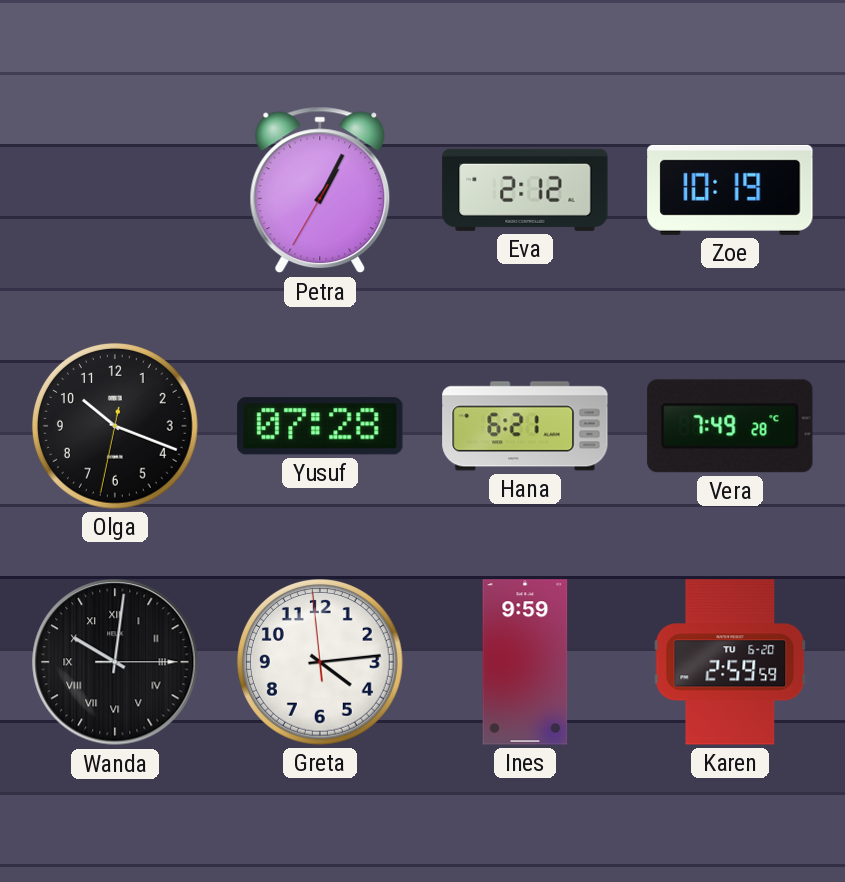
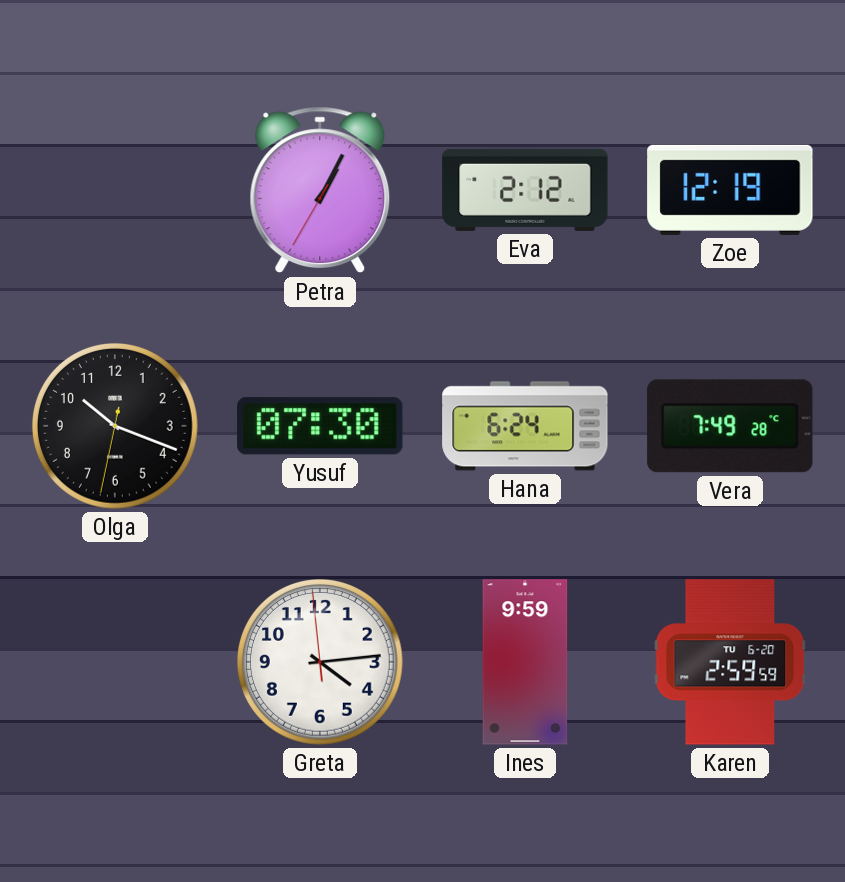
Zoe: 10:19 -> 12:19
Yusuf: 07:28 -> 07:30
Hana: 6:21 -> 6:24
Wanda: 10:01 -> none
